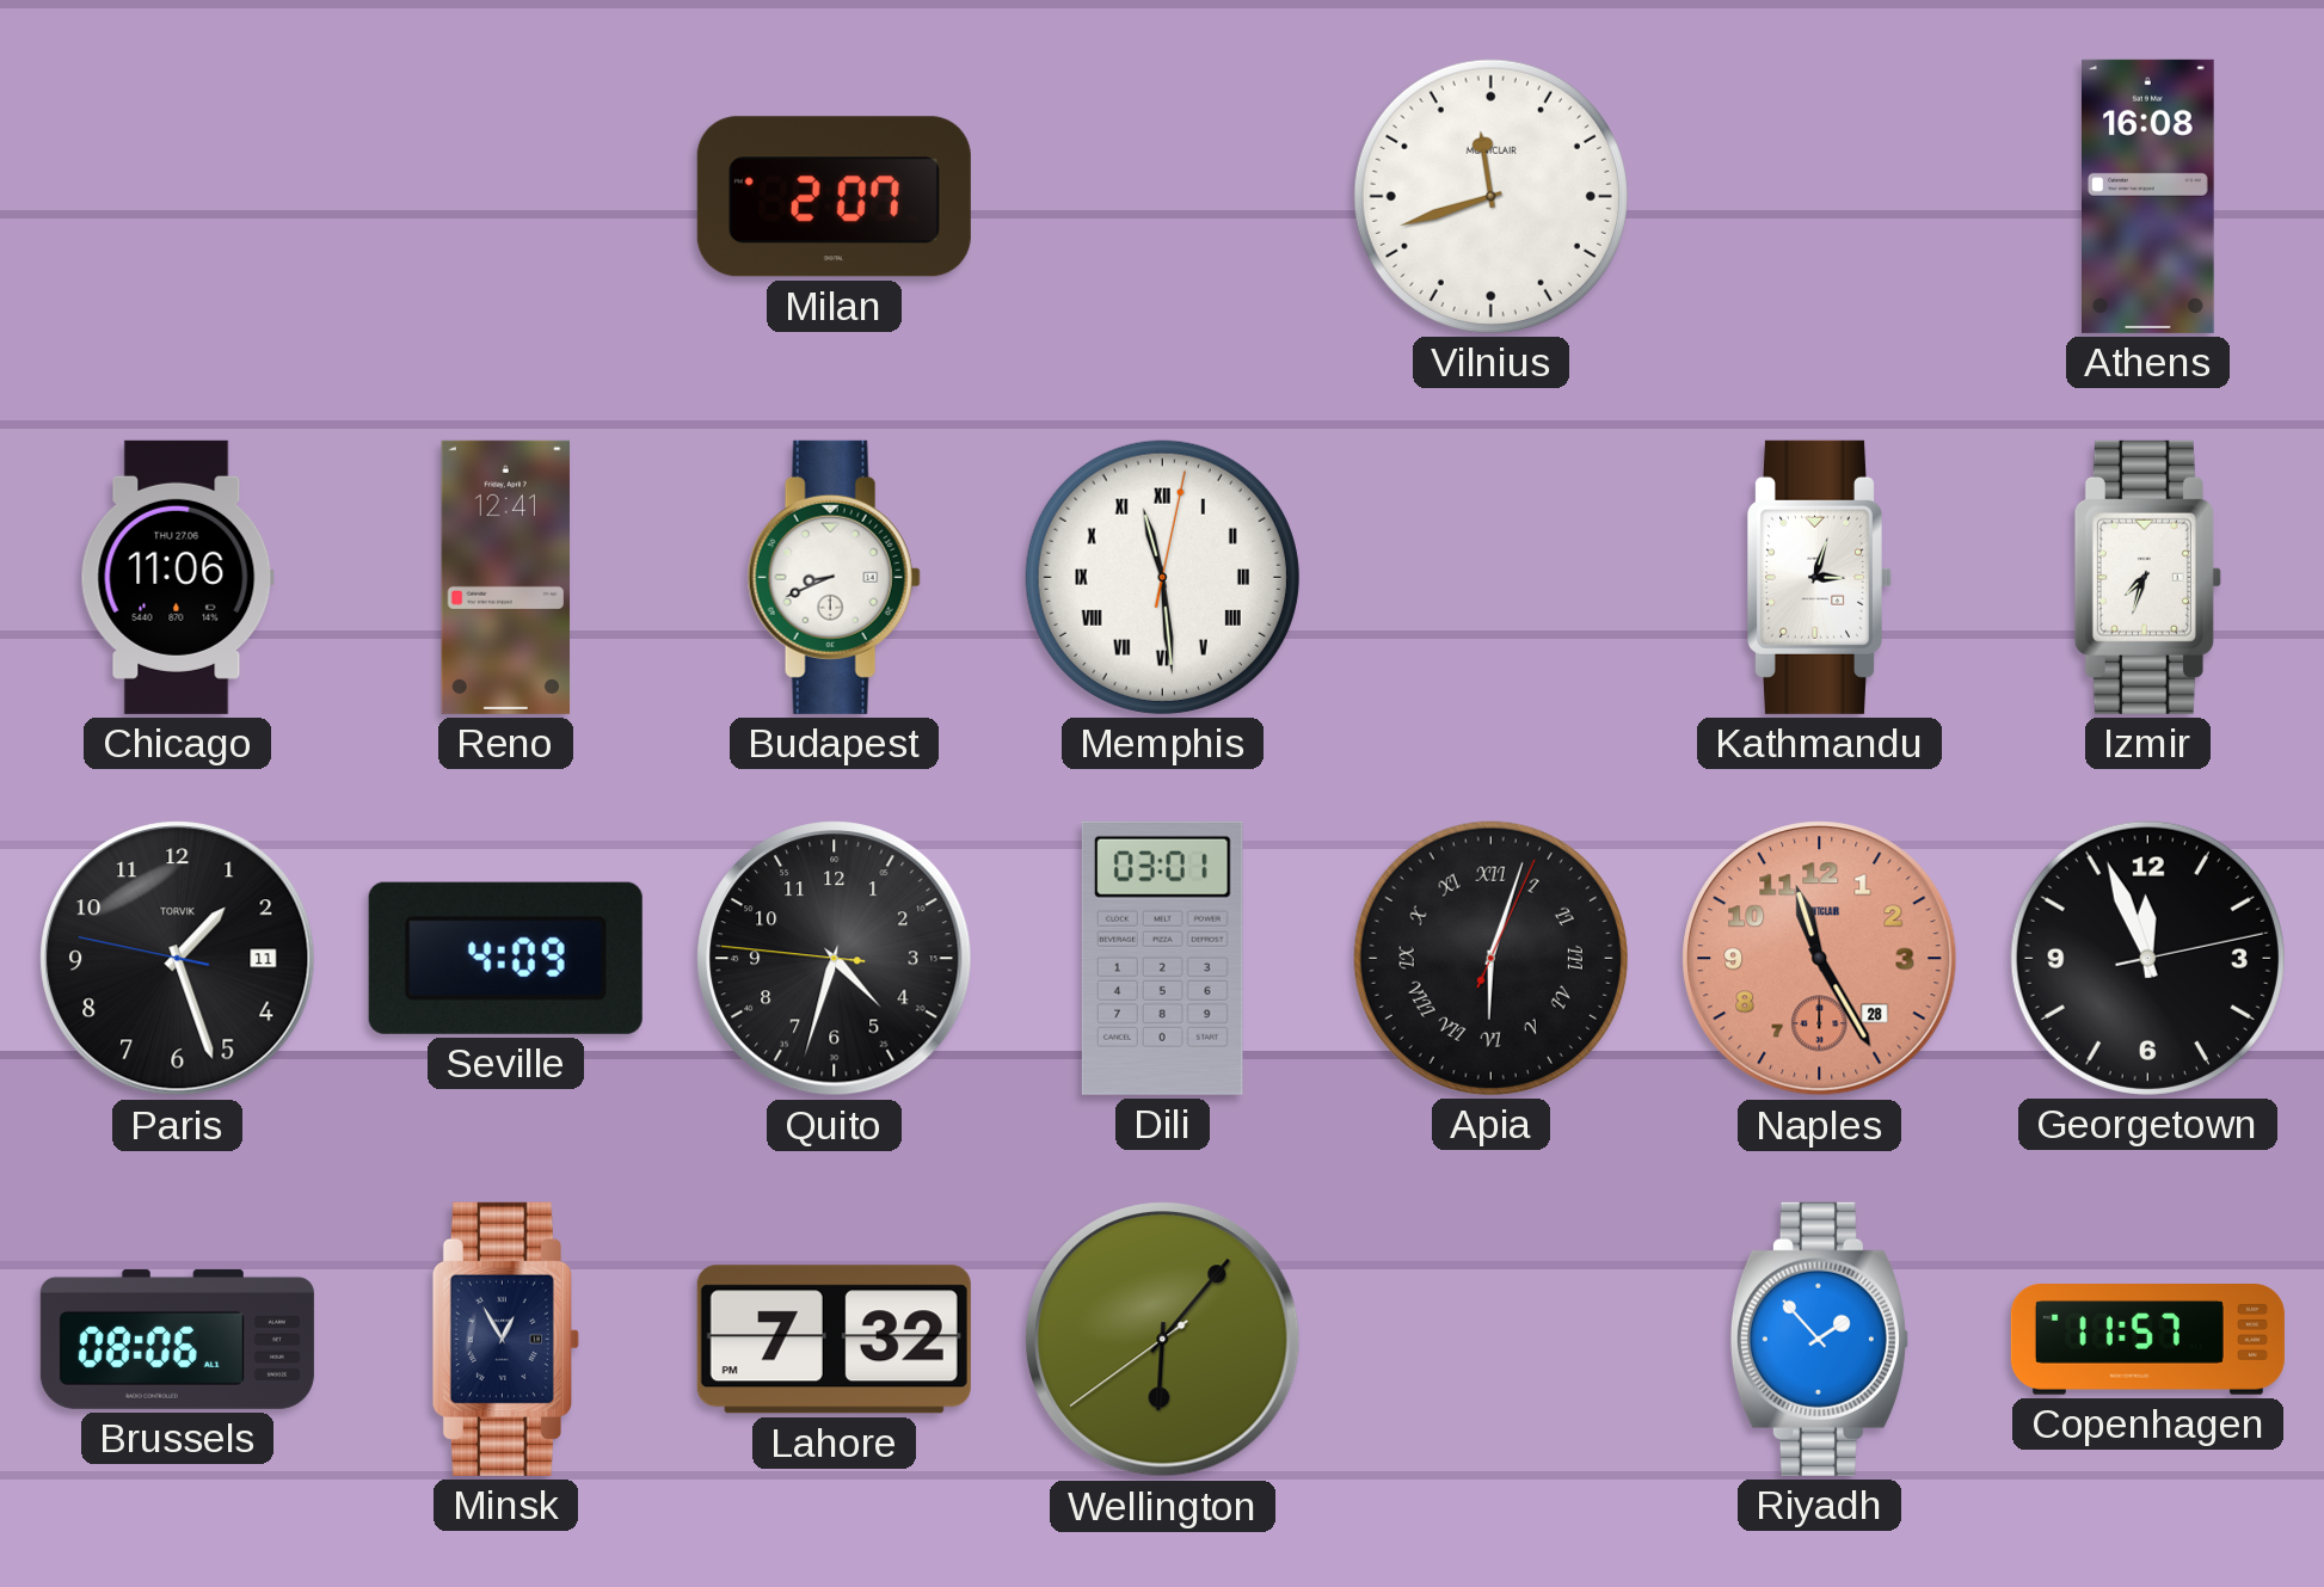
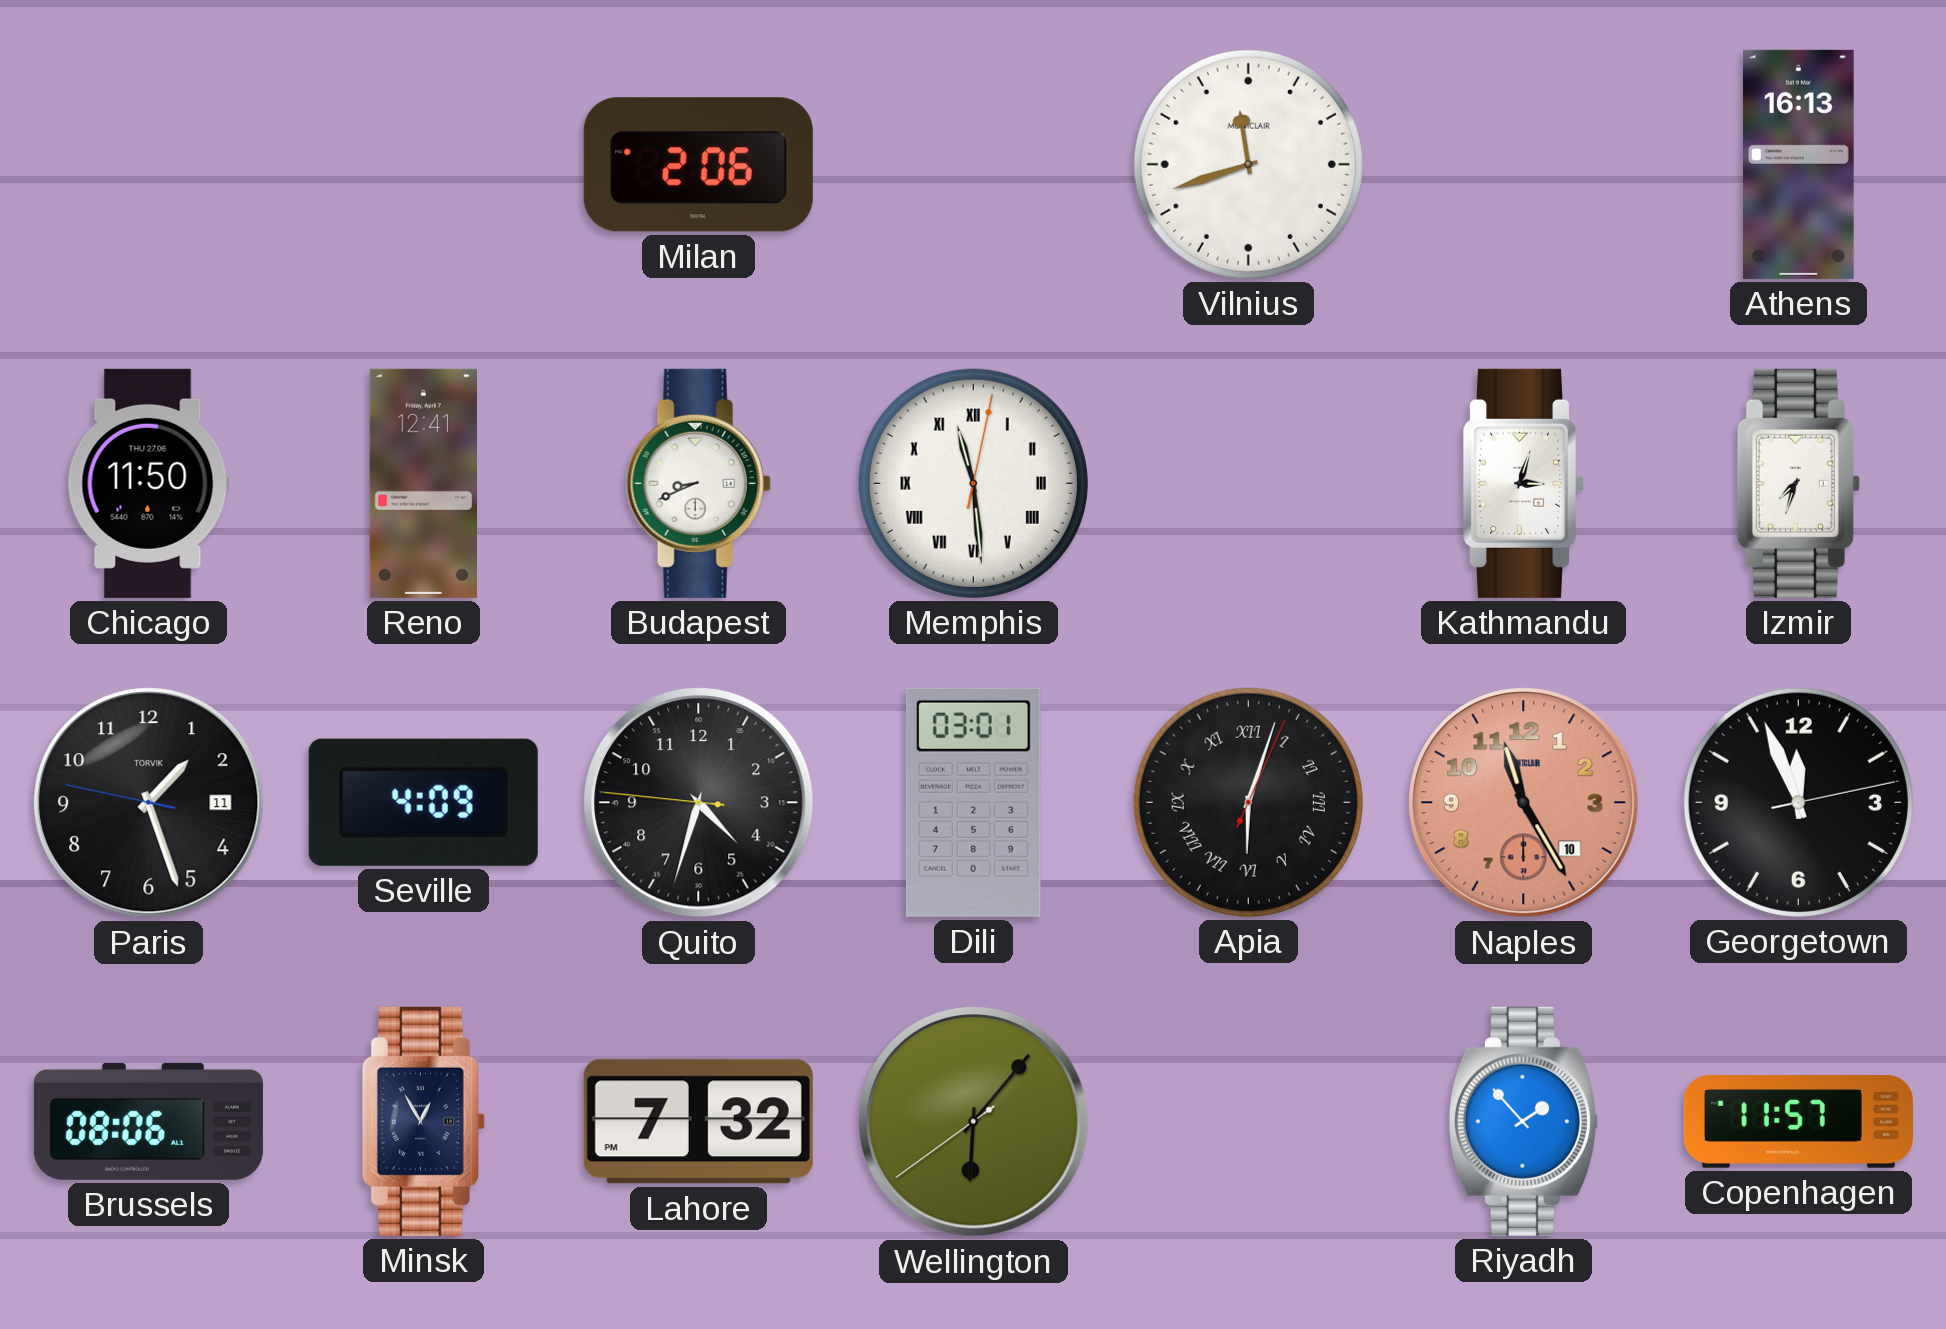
Milan: 2:07 -> 2:06
Athens: 16:08 -> 16:13
Chicago: 11:06 -> 11:50
Naples date: 28 -> 10
